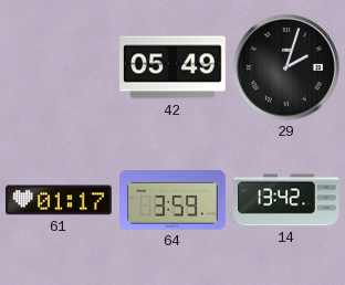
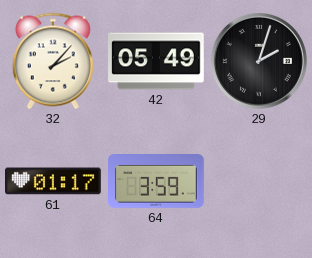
32: none -> 2:07
14: 13:42 -> none
